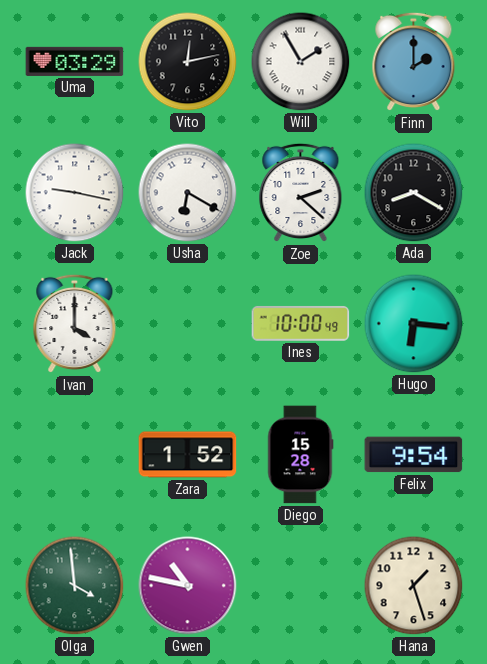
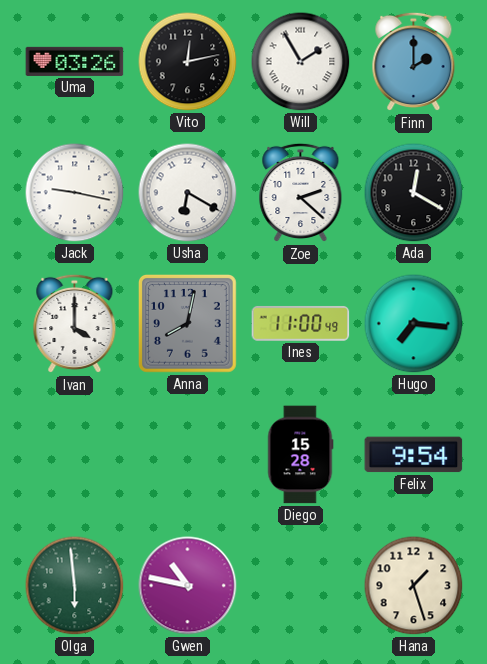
Uma: 03:29 -> 03:26
Ada: 8:20 -> 12:20
Anna: none -> 8:02
Ines: 10:00 -> 11:00
Hugo: 6:16 -> 7:16
Zara: 1:52 -> none
Olga: 3:59 -> 5:59
